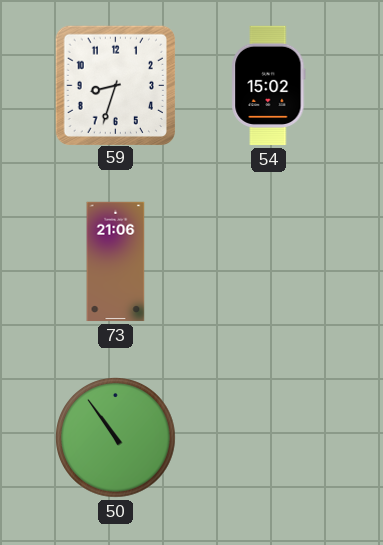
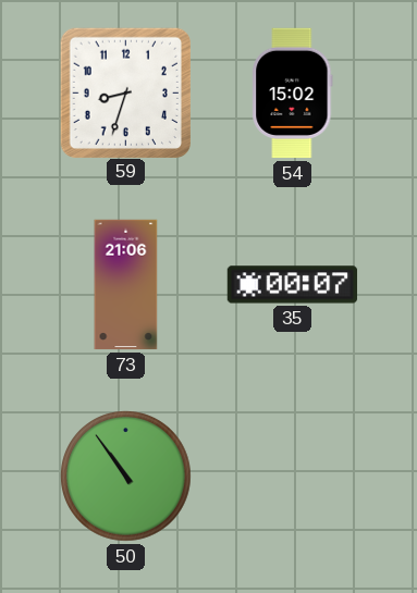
35: none -> 00:07
